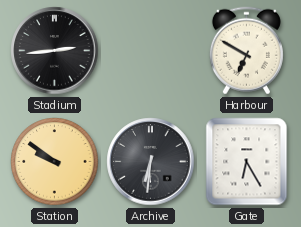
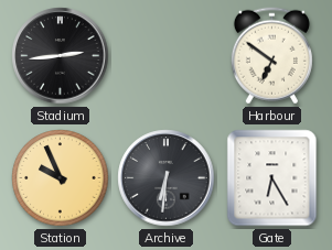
Harbour: 6:50 -> 6:51
Station: 9:51 -> 9:56
